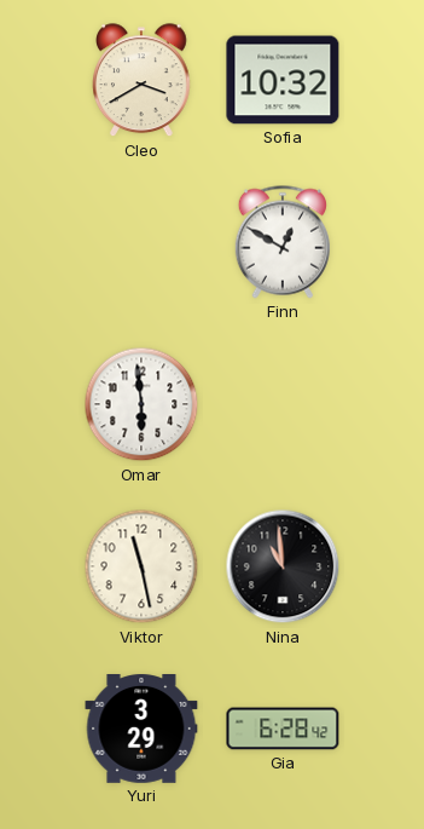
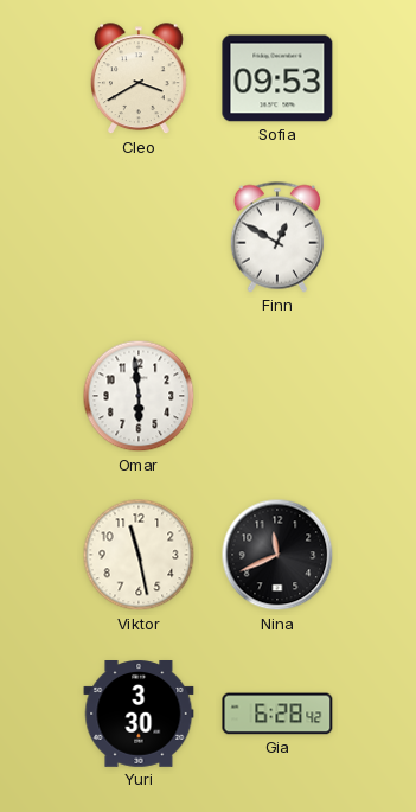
Sofia: 10:32 -> 09:53
Nina: 10:59 -> 11:41
Yuri: 3:29 -> 3:30
